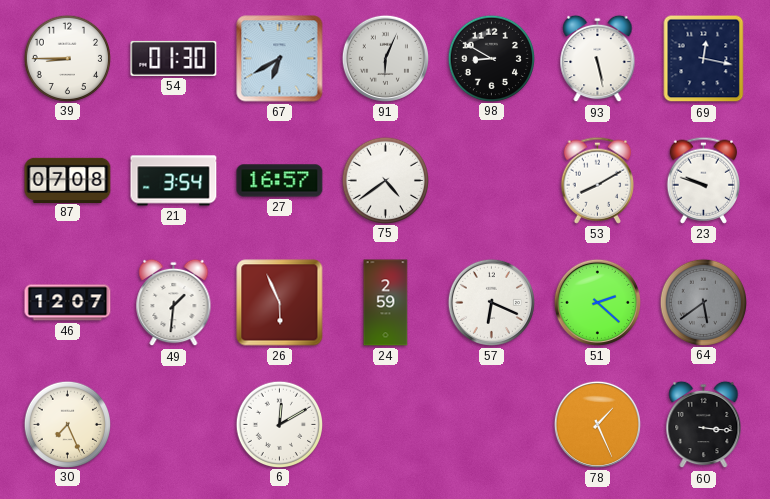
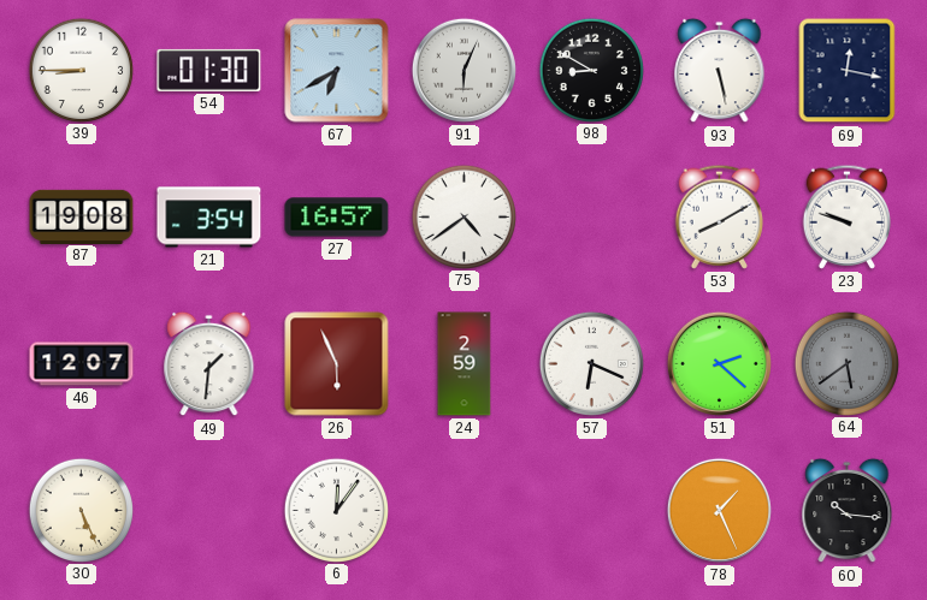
87: 07:08 -> 19:08
30: 7:26 -> 5:26
6: 12:10 -> 12:06
60: 3:16 -> 10:16
